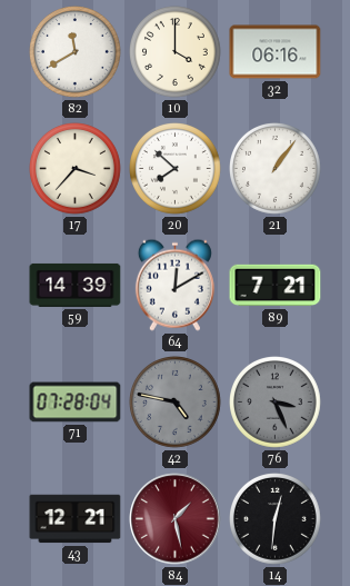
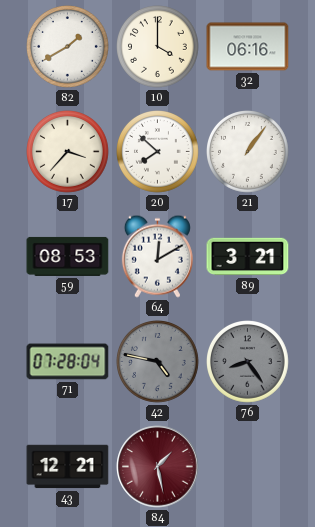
82: 11:40 -> 1:40
59: 14:39 -> 08:53
89: 7:21 -> 3:21
76: 3:26 -> 8:24
14: 12:31 -> none
